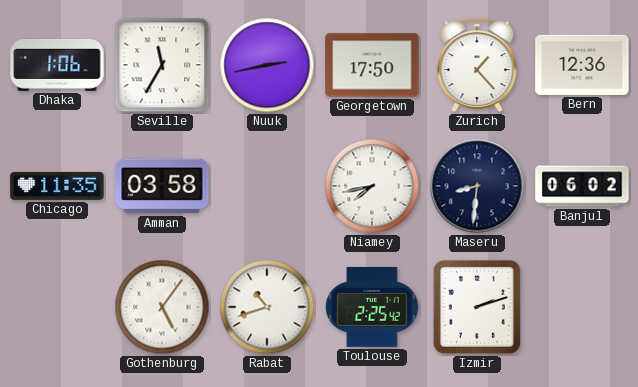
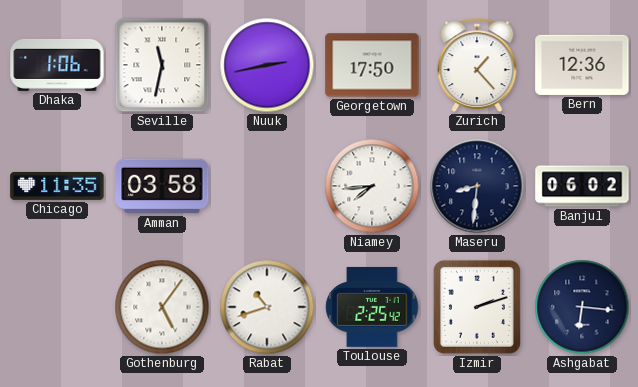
Seville: 11:35 -> 11:32
Niamey: 7:43 -> 7:44
Ashgabat: none -> 6:16
